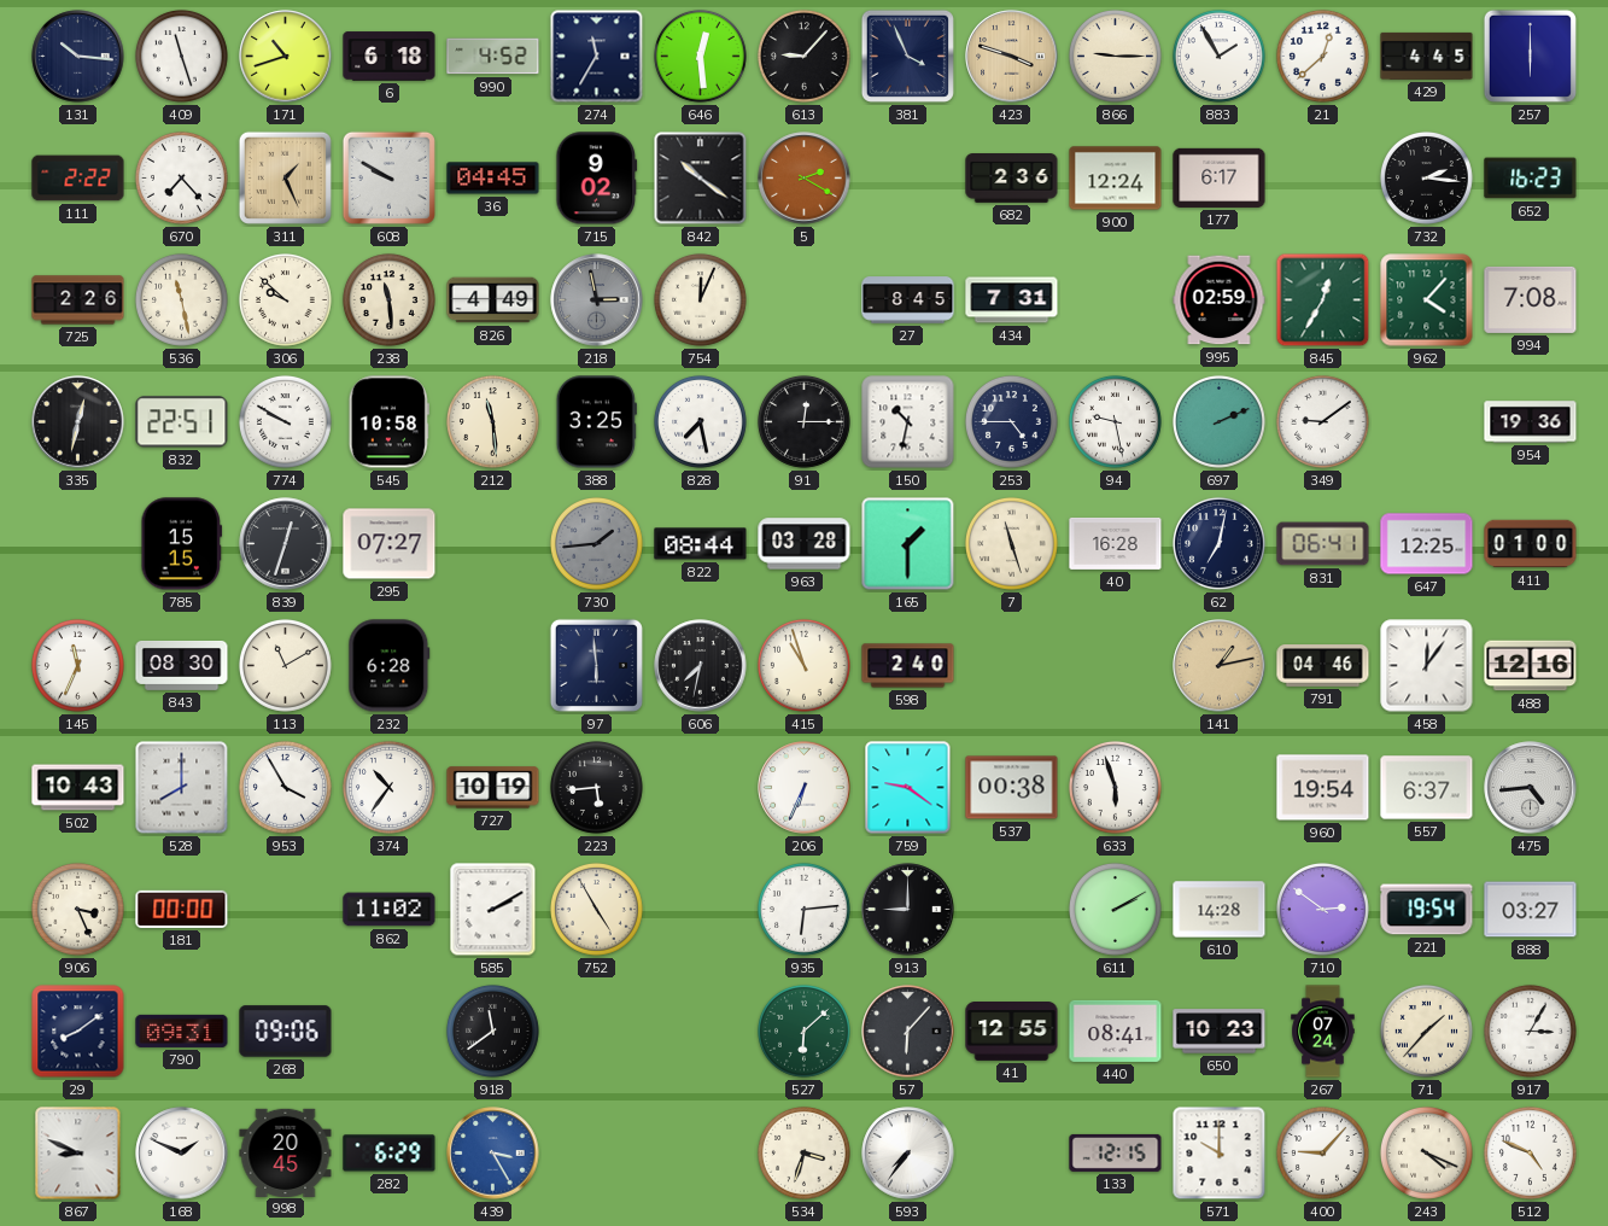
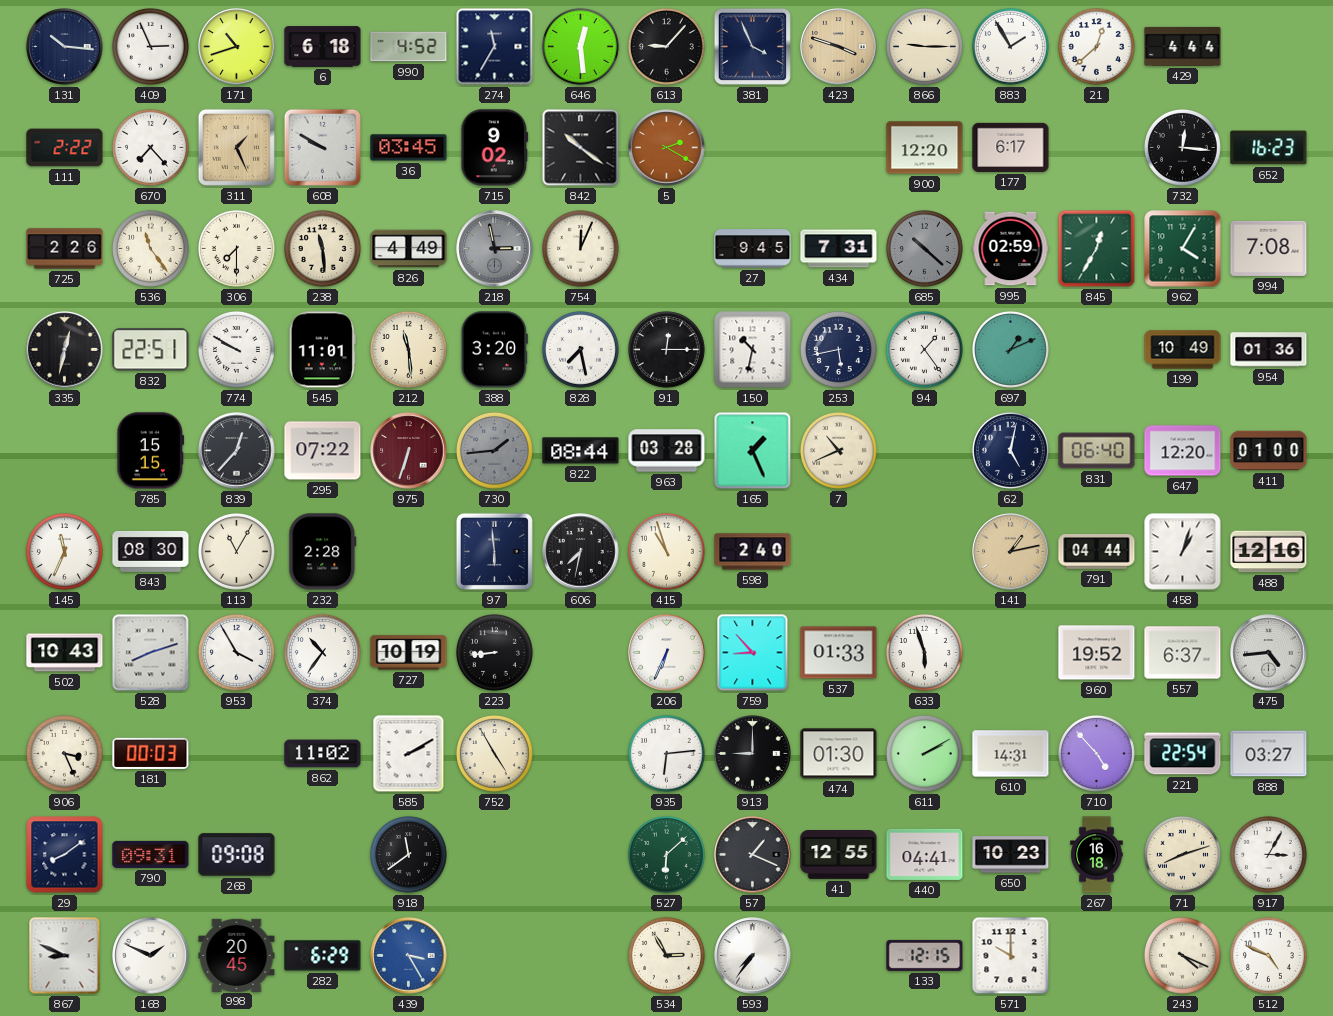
409: 11:27 -> 2:56
429: 4:45 -> 4:44
257: 6:00 -> none
36: 04:45 -> 03:45
682: 2:36 -> none
900: 12:24 -> 12:20
732: 2:16 -> 12:16
536: 11:28 -> 11:24
306: 9:52 -> 7:30
27: 8:45 -> 9:45
685: none -> 10:22
962: 4:07 -> 4:05
545: 10:58 -> 11:01
388: 3:25 -> 3:20
253: 4:45 -> 5:43
94: 9:28 -> 1:24
697: 2:11 -> 1:11
349: 9:09 -> none
199: none -> 10:49
954: 19:36 -> 01:36
839: 12:33 -> 12:37
295: 07:27 -> 07:22
975: none -> 6:33
165: 1:30 -> 1:26
7: 11:27 -> 10:41
40: 16:28 -> none
62: 7:02 -> 5:02
831: 06:41 -> 06:40
647: 12:25 -> 12:20
113: 11:10 -> 11:05
232: 6:28 -> 2:28
791: 04:46 -> 04:44
458: 12:06 -> 1:03
528: 8:00 -> 8:12
223: 5:44 -> 8:44
759: 9:21 -> 8:53
537: 00:38 -> 01:33
960: 19:54 -> 19:52
181: 00:00 -> 00:03
474: none -> 01:30
610: 14:28 -> 14:31
710: 2:51 -> 4:53
221: 19:54 -> 22:54
268: 09:06 -> 09:08
57: 6:07 -> 1:19
440: 08:41 -> 04:41
267: 07:24 -> 16:18
71: 1:37 -> 8:12
534: 3:33 -> 2:55
400: 9:07 -> none
